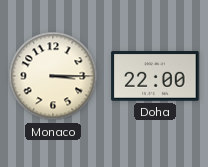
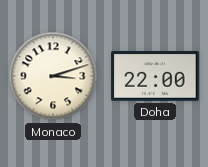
Monaco: 3:15 -> 3:12
